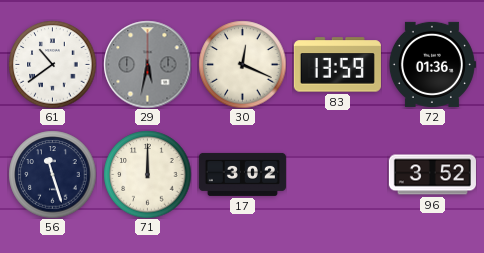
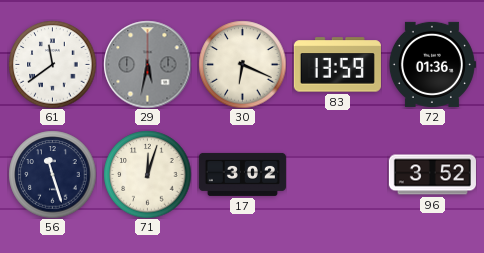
61: 10:39 -> 11:39
30: 12:19 -> 6:19
71: 12:00 -> 12:03
